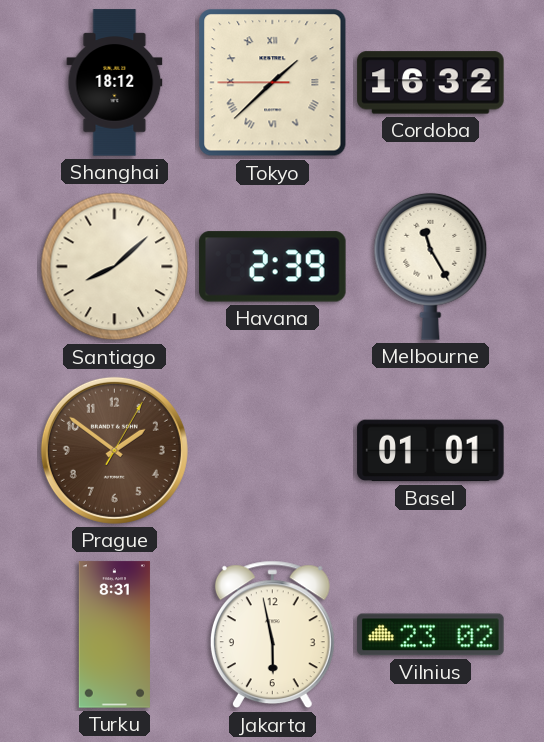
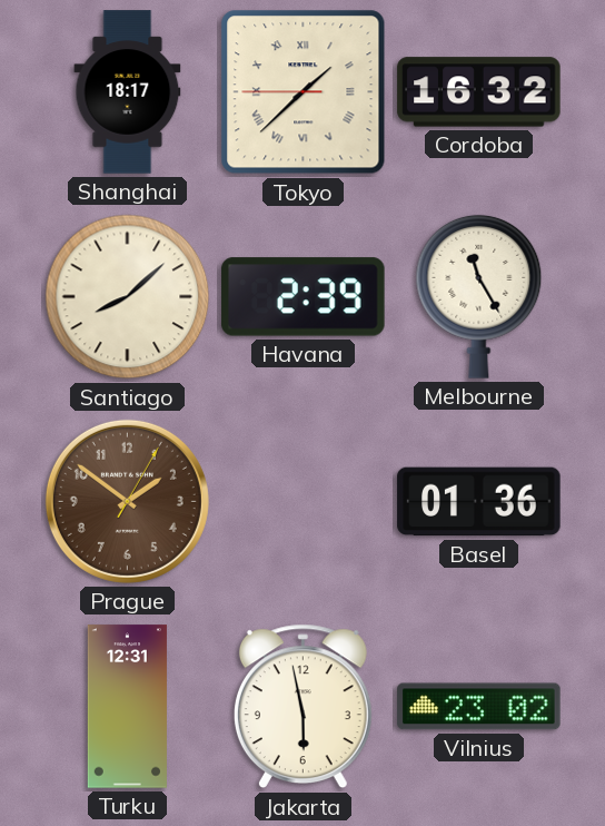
Shanghai: 18:12 -> 18:17
Basel: 01:01 -> 01:36
Turku: 8:31 -> 12:31
